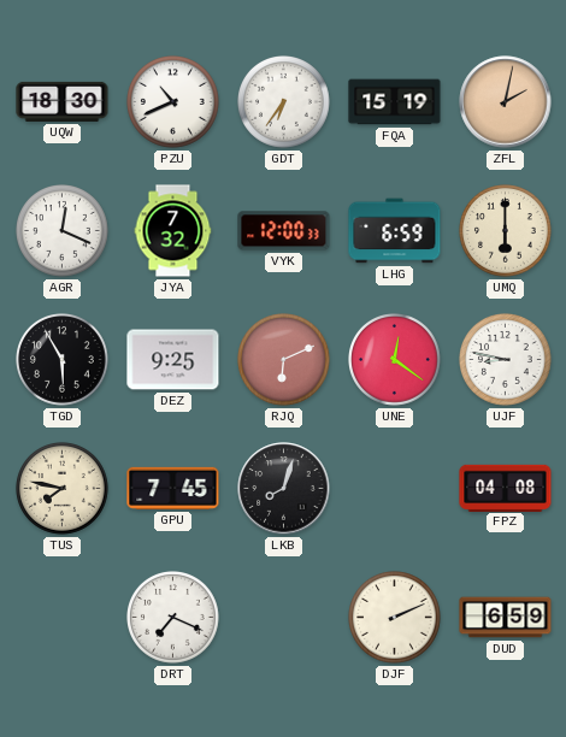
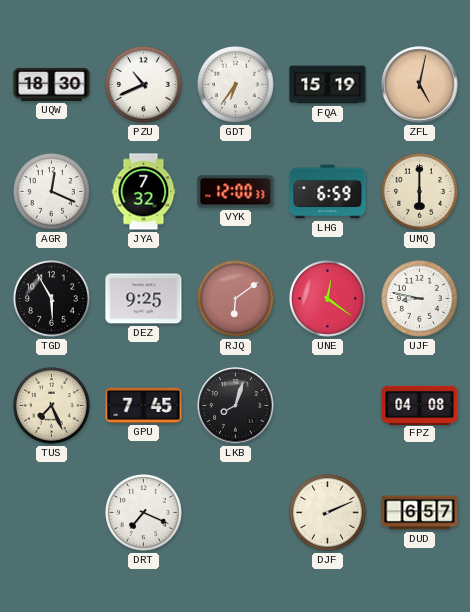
ZFL: 2:02 -> 5:02
RJQ: 6:11 -> 6:09
TUS: 7:47 -> 7:26
DUD: 6:59 -> 6:57
